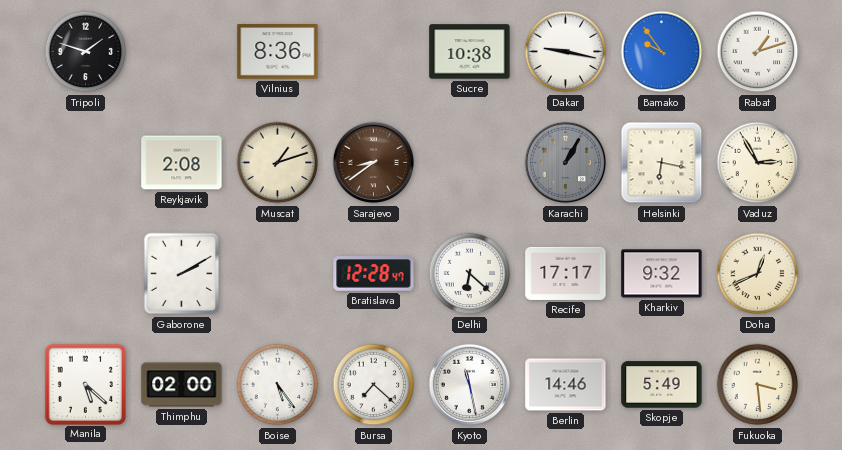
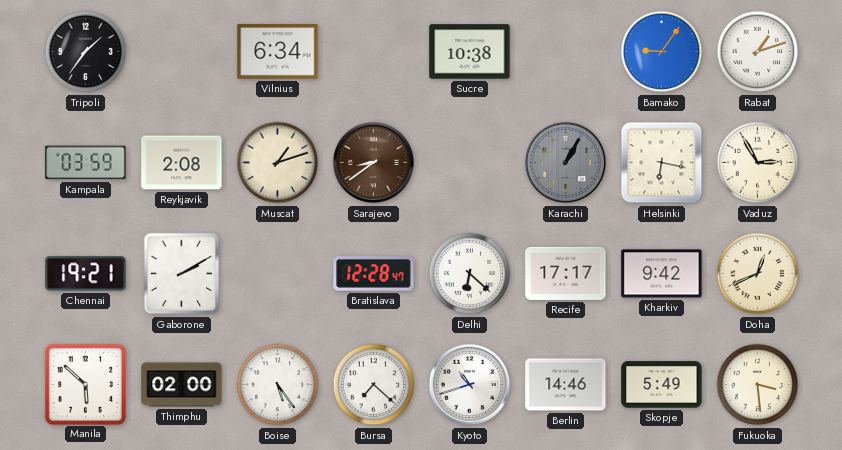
Tripoli: 1:48 -> 1:36
Vilnius: 8:36 -> 6:34
Dakar: 9:17 -> none
Bamako: 9:54 -> 9:06
Kampala: none -> 03:59
Chennai: none -> 19:21
Kharkiv: 9:32 -> 9:42
Manila: 5:22 -> 5:52
Kyoto: 11:28 -> 10:42
